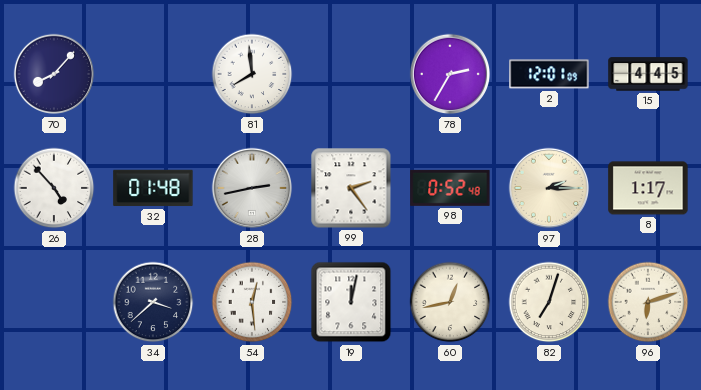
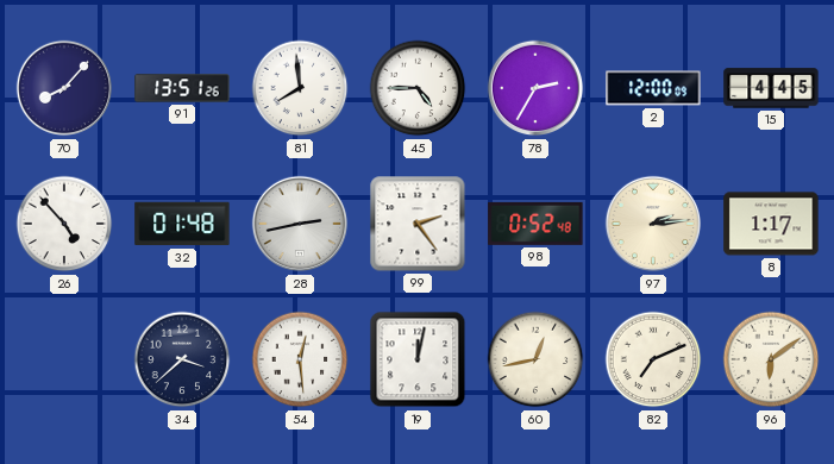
91: none -> 13:51
45: none -> 4:45
2: 12:01 -> 12:00
97: 2:15 -> 2:14
82: 7:03 -> 7:11
96: 6:12 -> 6:09
